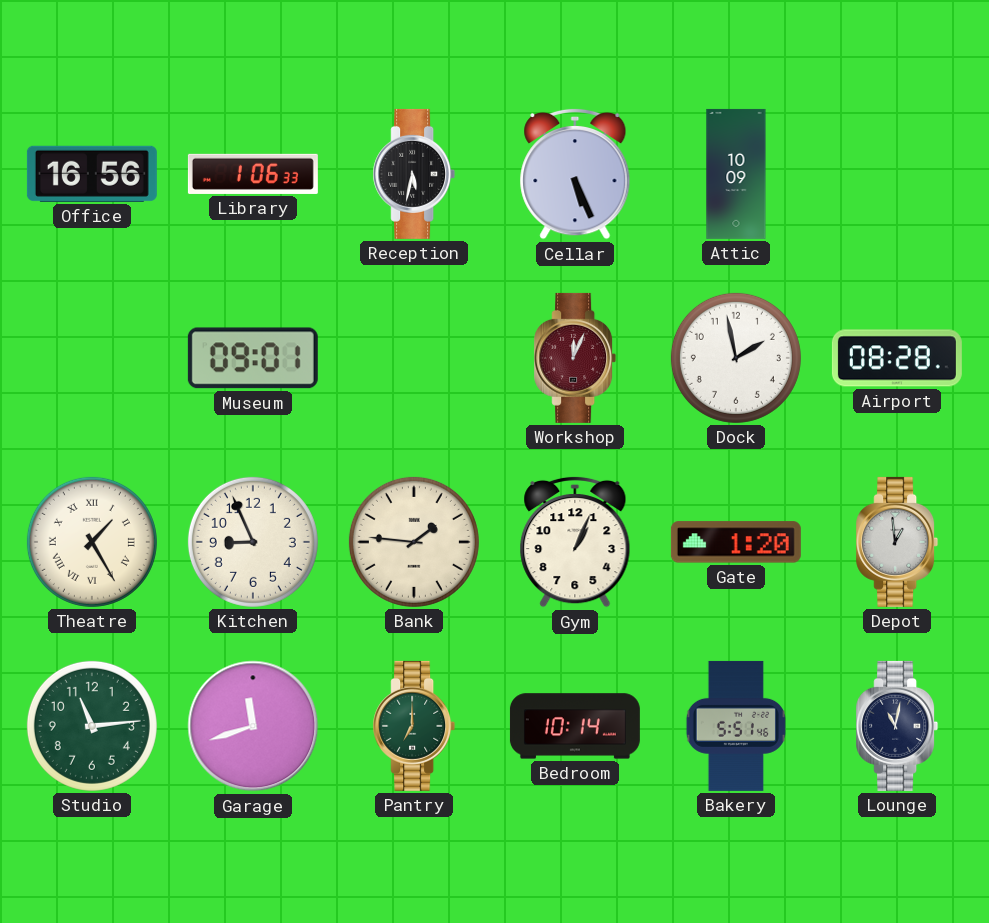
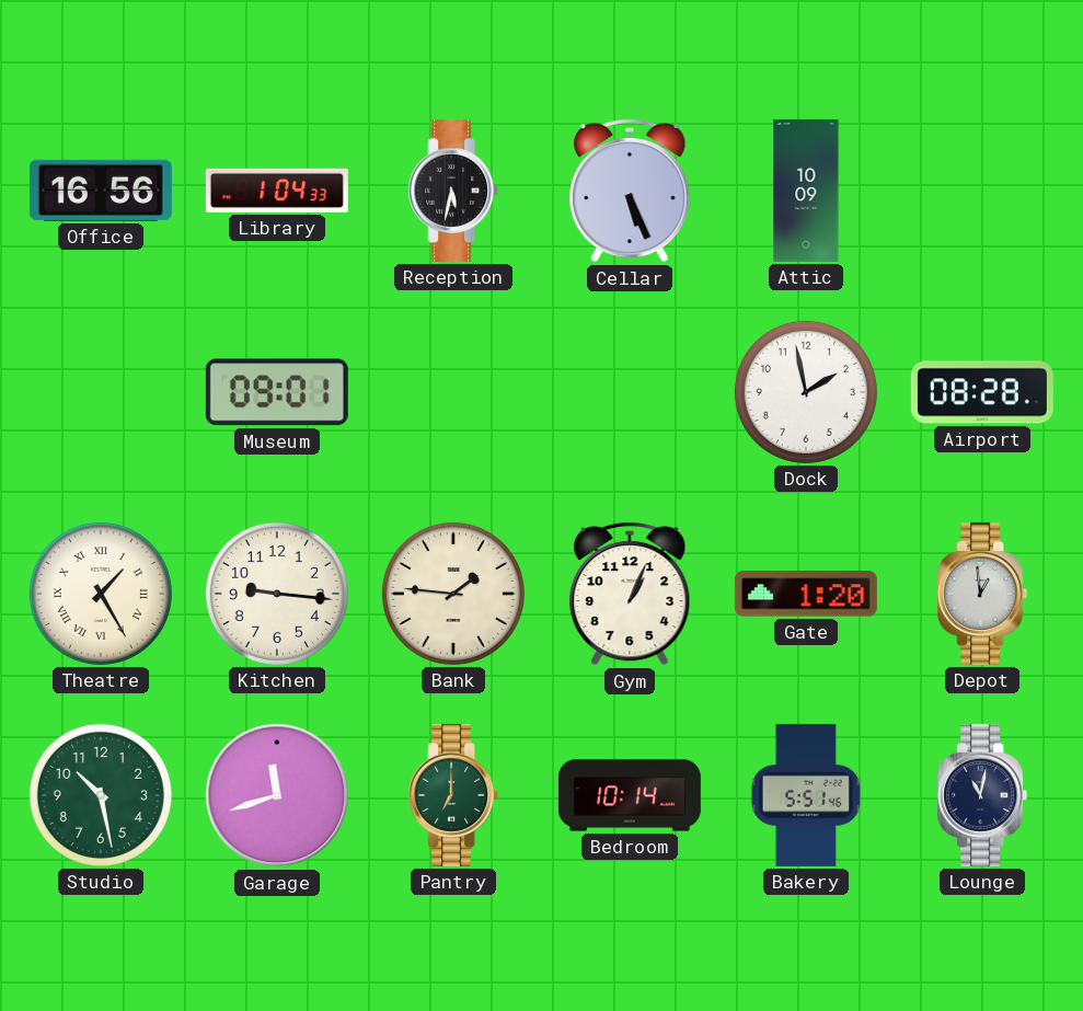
Library: 1:06 -> 1:04
Workshop: 12:04 -> none
Kitchen: 8:56 -> 9:16
Studio: 11:14 -> 10:28
